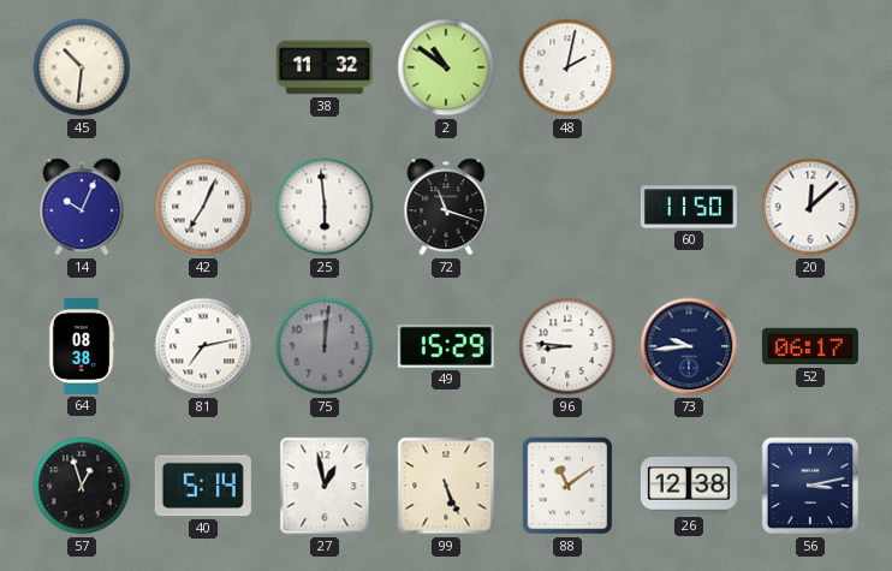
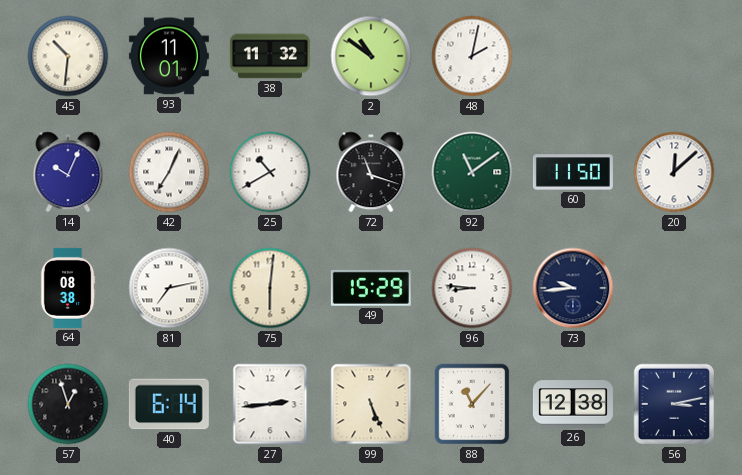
93: none -> 11:01
25: 5:59 -> 10:40
92: none -> 11:09
75: 12:01 -> 6:01
75 dial: grey -> cream
52: 06:17 -> none
40: 5:14 -> 6:14
27: 12:58 -> 2:44
88: 11:09 -> 11:07
